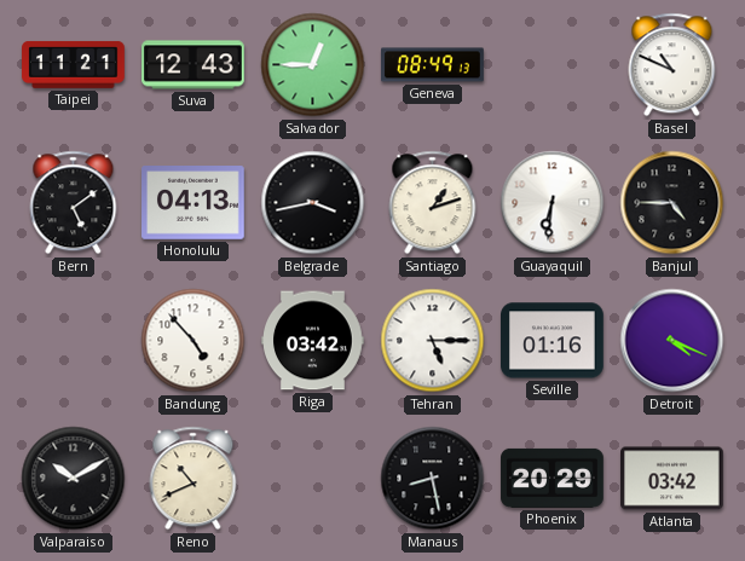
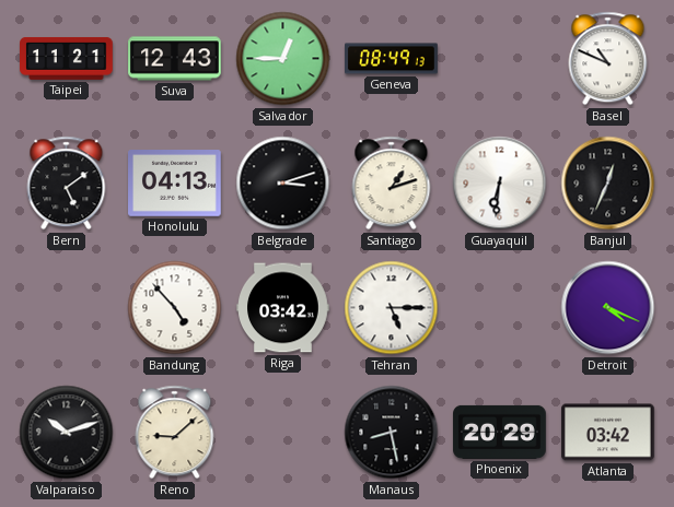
Belgrade: 3:43 -> 3:12
Banjul: 4:45 -> 12:34
Seville: 01:16 -> none
Valparaiso: 10:10 -> 10:12
Reno: 10:41 -> 9:08
